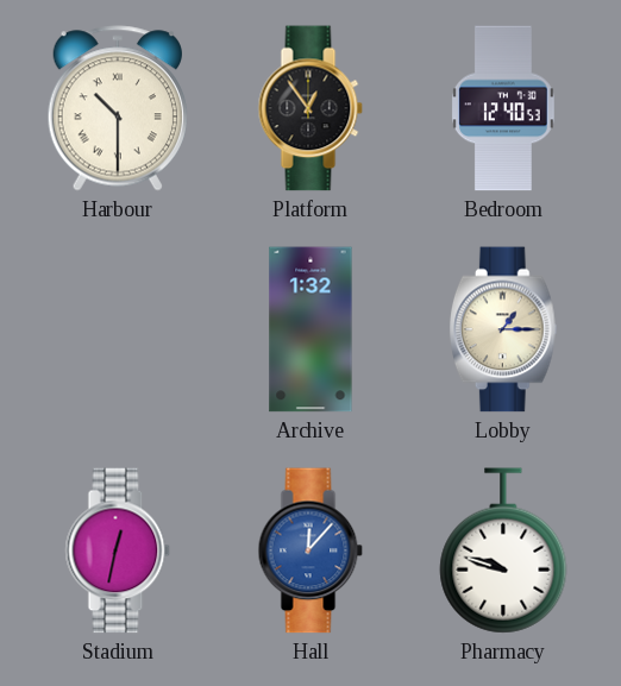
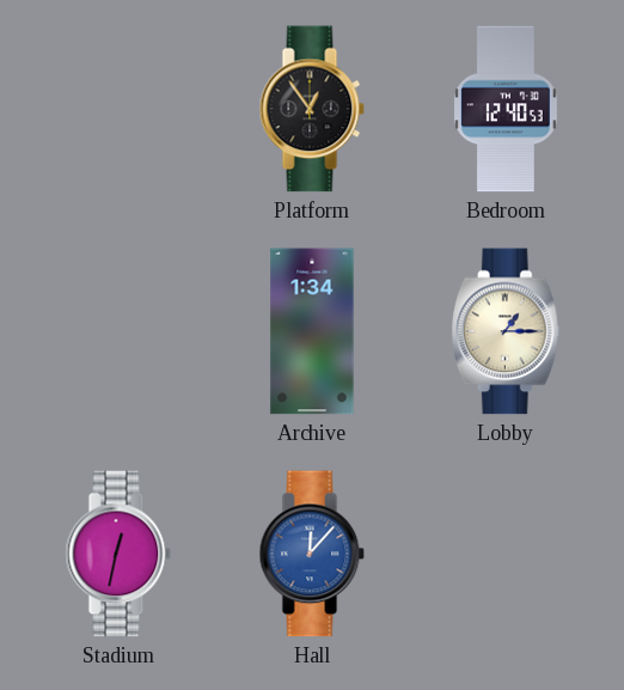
Harbour: 10:30 -> none
Archive: 1:32 -> 1:34
Pharmacy: 9:48 -> none
